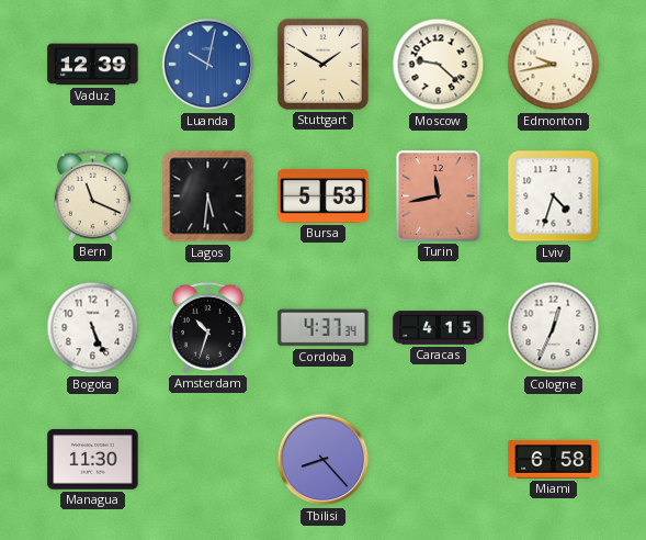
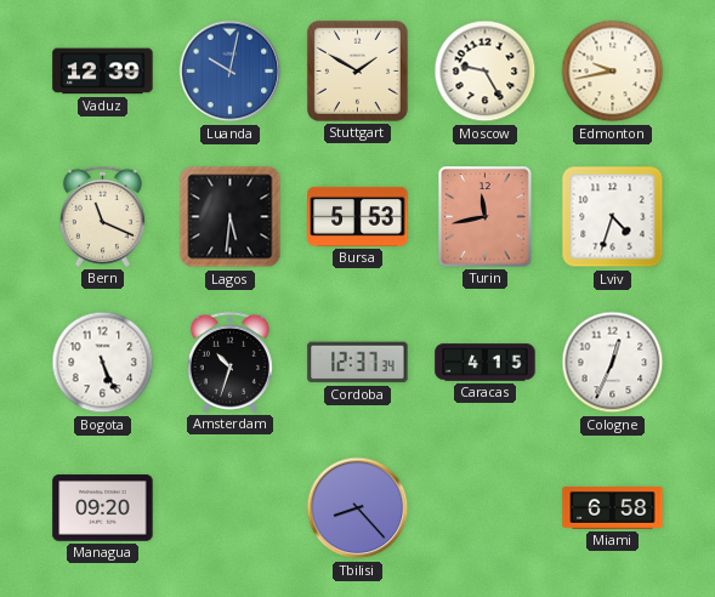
Moscow: 9:22 -> 9:25
Cordoba: 4:37 -> 12:37
Managua: 11:30 -> 09:20
